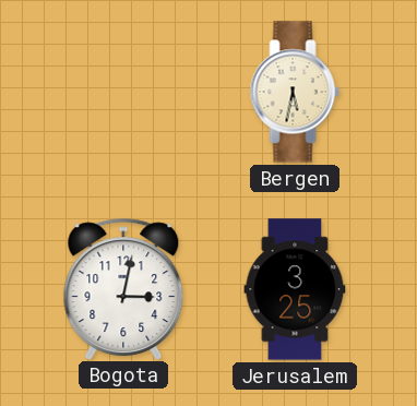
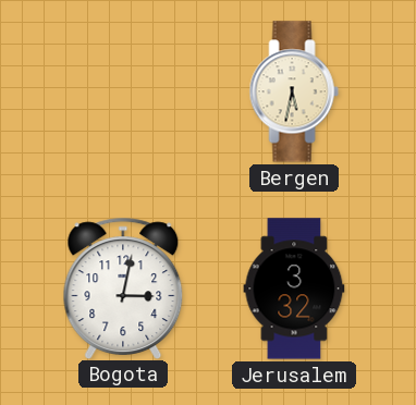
Jerusalem: 3:25 -> 3:32
